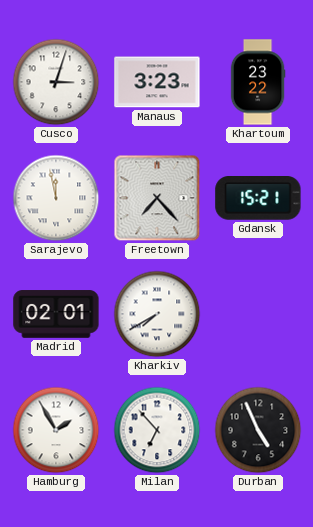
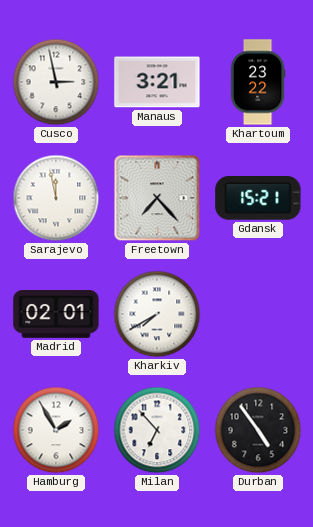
Cusco: 3:03 -> 2:58
Manaus: 3:23 -> 3:21
Durban: 4:56 -> 4:54
